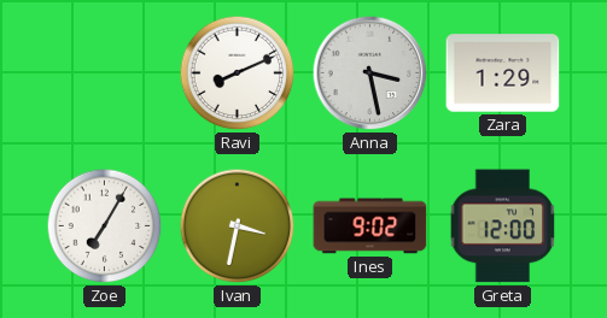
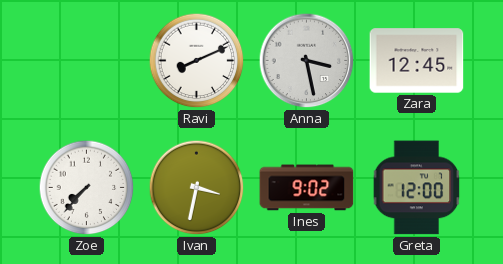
Zara: 1:29 -> 12:45
Zoe: 7:05 -> 7:37
